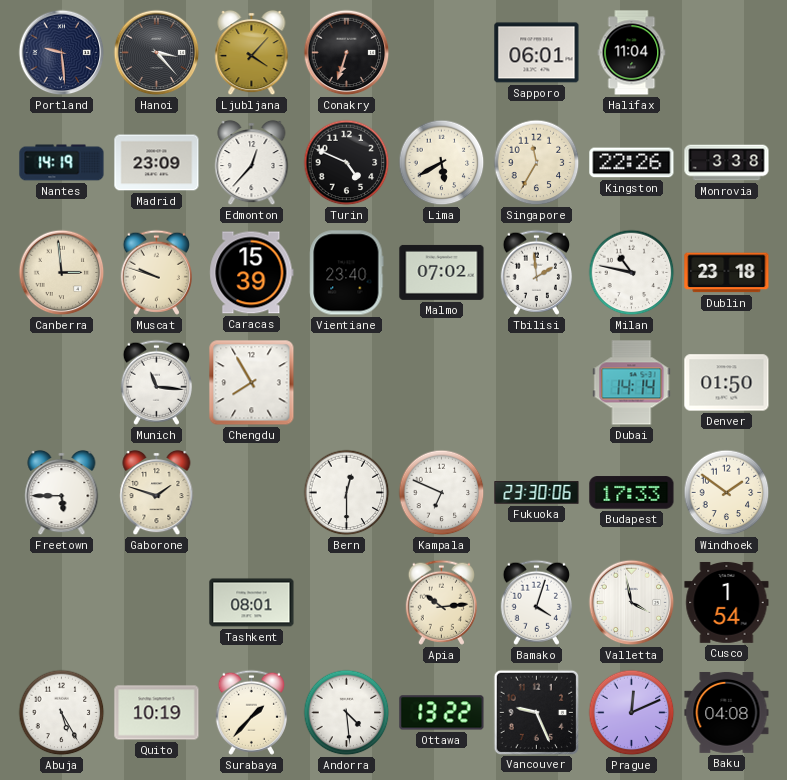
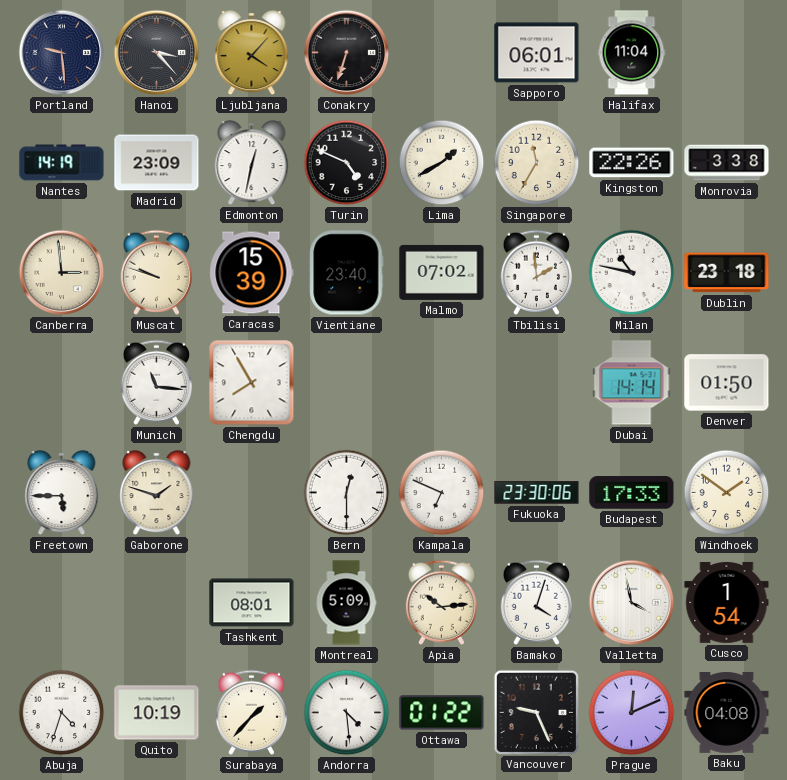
Edmonton: 12:37 -> 12:32
Lima: 5:40 -> 1:40
Montreal: none -> 5:09
Abuja: 5:25 -> 4:33
Ottawa: 13:22 -> 01:22
